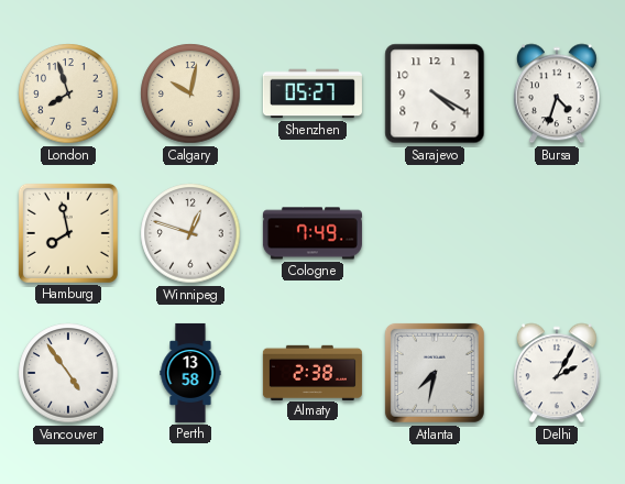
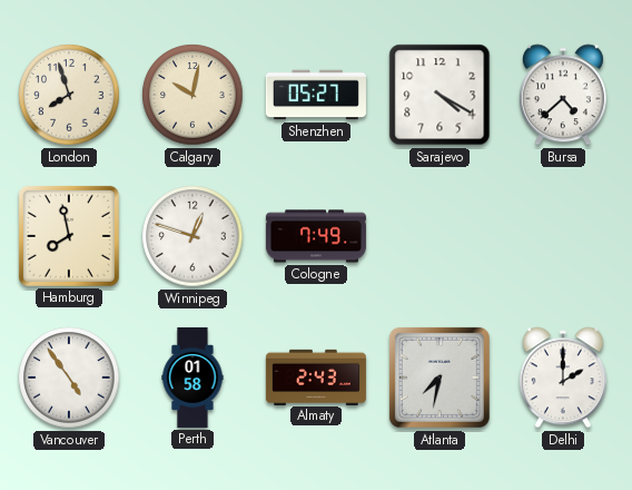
Bursa: 4:33 -> 4:38
Perth: 13:58 -> 01:58
Almaty: 2:38 -> 2:43
Delhi: 2:05 -> 2:00
